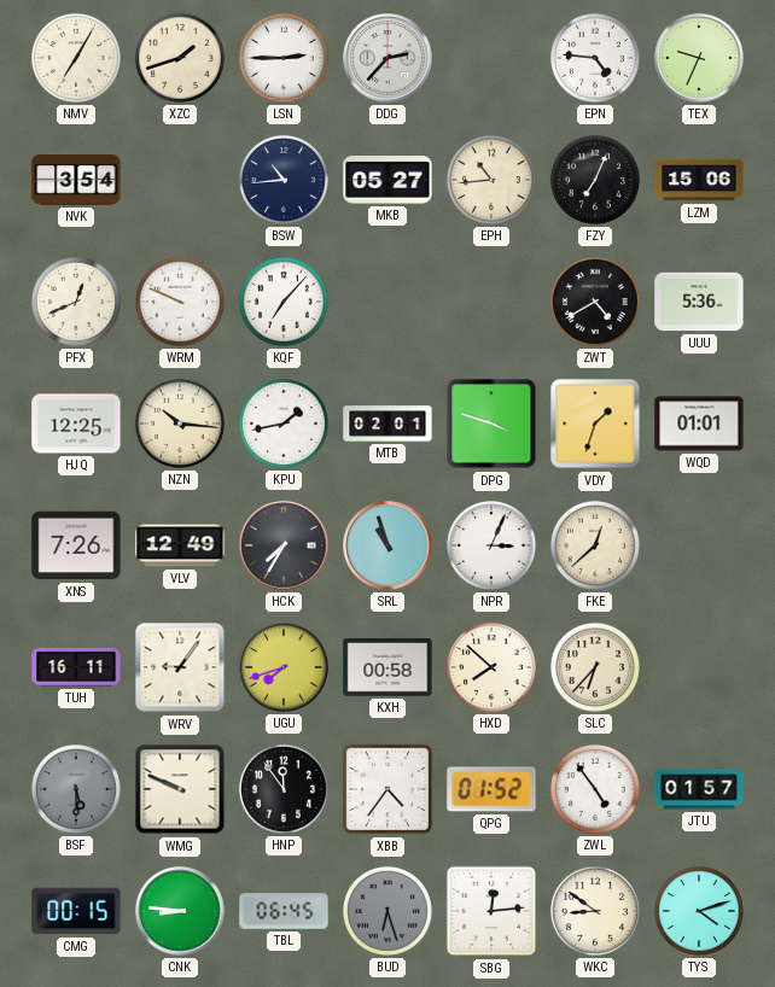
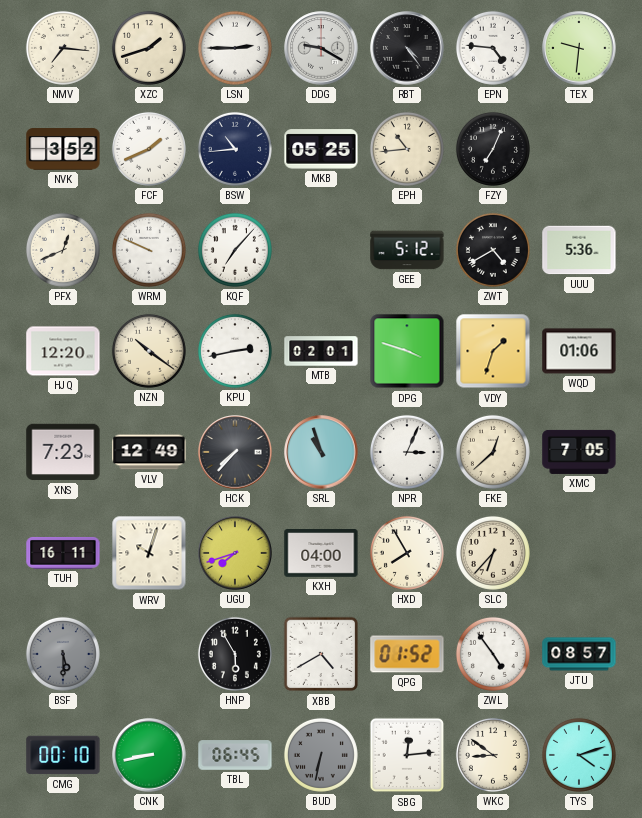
NMV: 7:05 -> 7:16
DDG: 2:37 -> 9:20
RBT: none -> 4:24
TEX: 9:34 -> 9:31
NVK: 3:54 -> 3:52
FCF: none -> 1:41
MKB: 05:27 -> 05:25
LZM: 15:06 -> none
GEE: none -> 5:12
HJQ: 12:25 -> 12:20
NZN: 10:16 -> 10:21
KPU: 1:43 -> 2:43
WQD: 01:01 -> 01:06
XNS: 7:26 -> 7:23
HCK: 7:35 -> 7:37
XMC: none -> 7:05
WRV: 9:06 -> 10:03
KXH: 00:58 -> 04:00
HXD: 7:52 -> 7:55
WMG: 9:49 -> none
HNP: 11:54 -> 5:55
XBB: 4:36 -> 4:40
JTU: 01:57 -> 08:57
CMG: 00:15 -> 00:10
CNK: 8:46 -> 8:43
BUD: 6:27 -> 6:32
